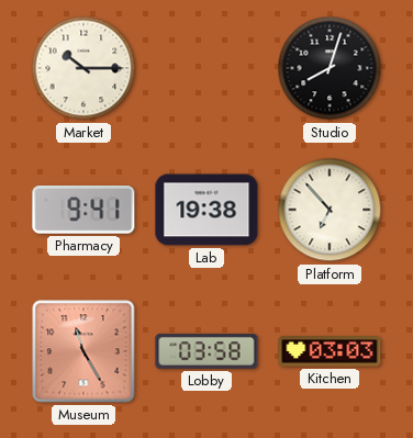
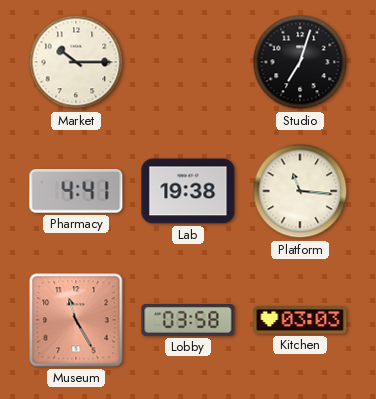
Studio: 8:03 -> 7:03
Pharmacy: 9:41 -> 4:41
Platform: 6:53 -> 11:16
